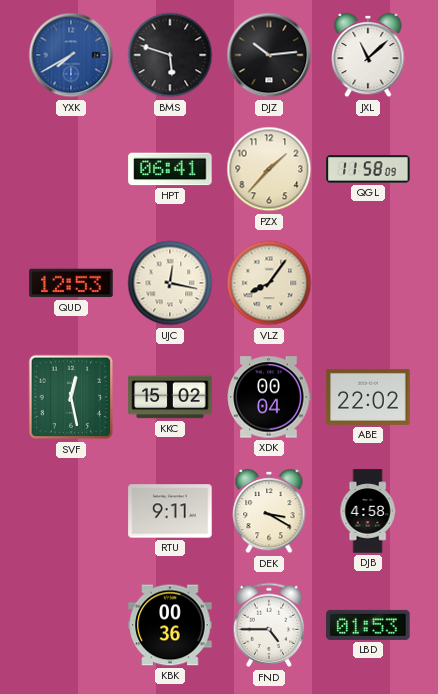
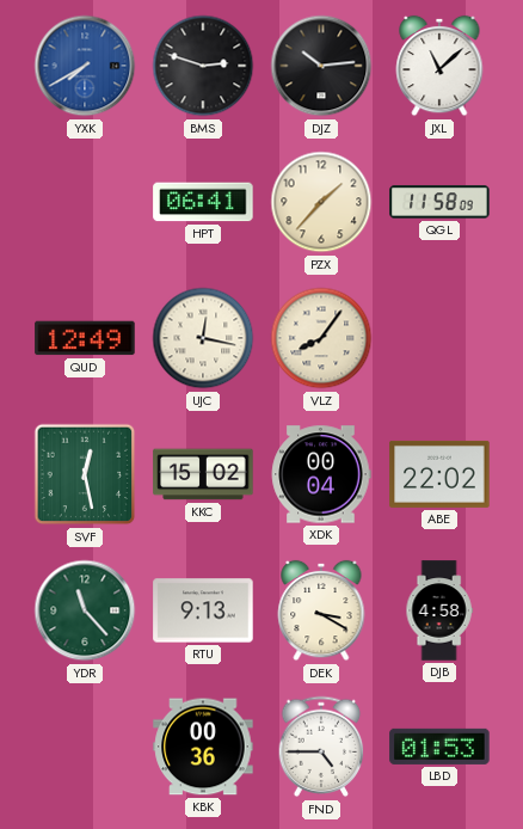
BMS: 5:48 -> 2:48
QUD: 12:53 -> 12:49
YDR: none -> 11:23
RTU: 9:11 -> 9:13
